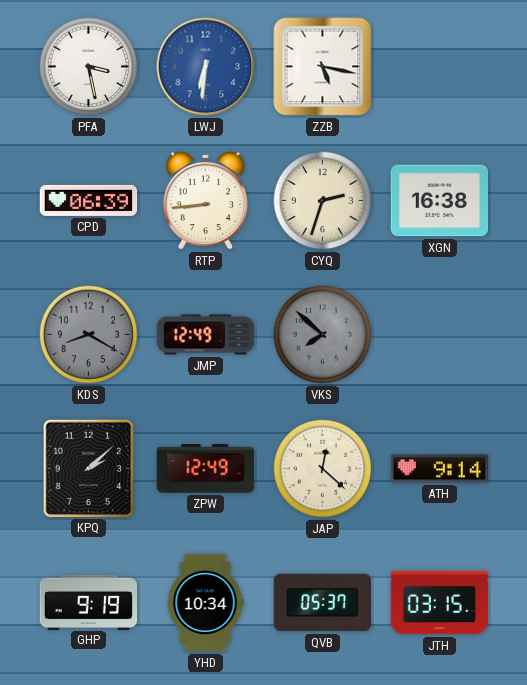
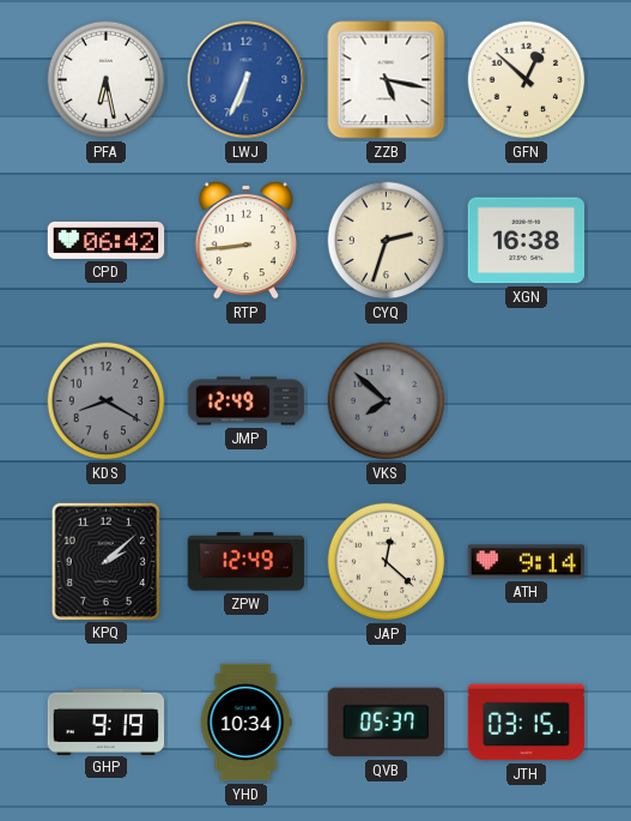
PFA: 3:28 -> 6:28
LWJ: 6:31 -> 6:34
GFN: none -> 12:52
CPD: 06:39 -> 06:42
